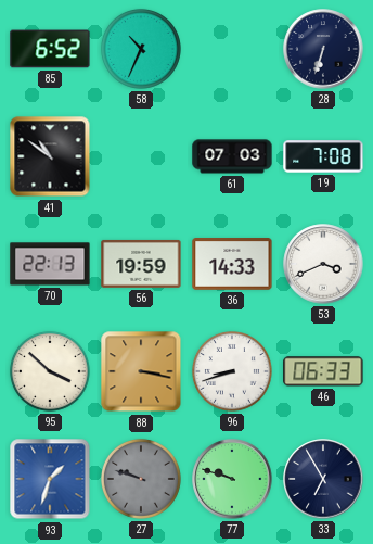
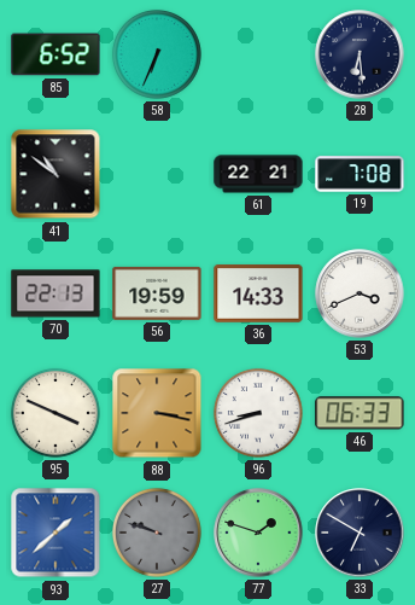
58: 10:34 -> 6:34
28: 6:33 -> 6:29
61: 07:03 -> 22:21
95: 3:52 -> 3:49
93: 1:33 -> 1:38
77: 9:48 -> 1:48
33: 6:55 -> 6:50
